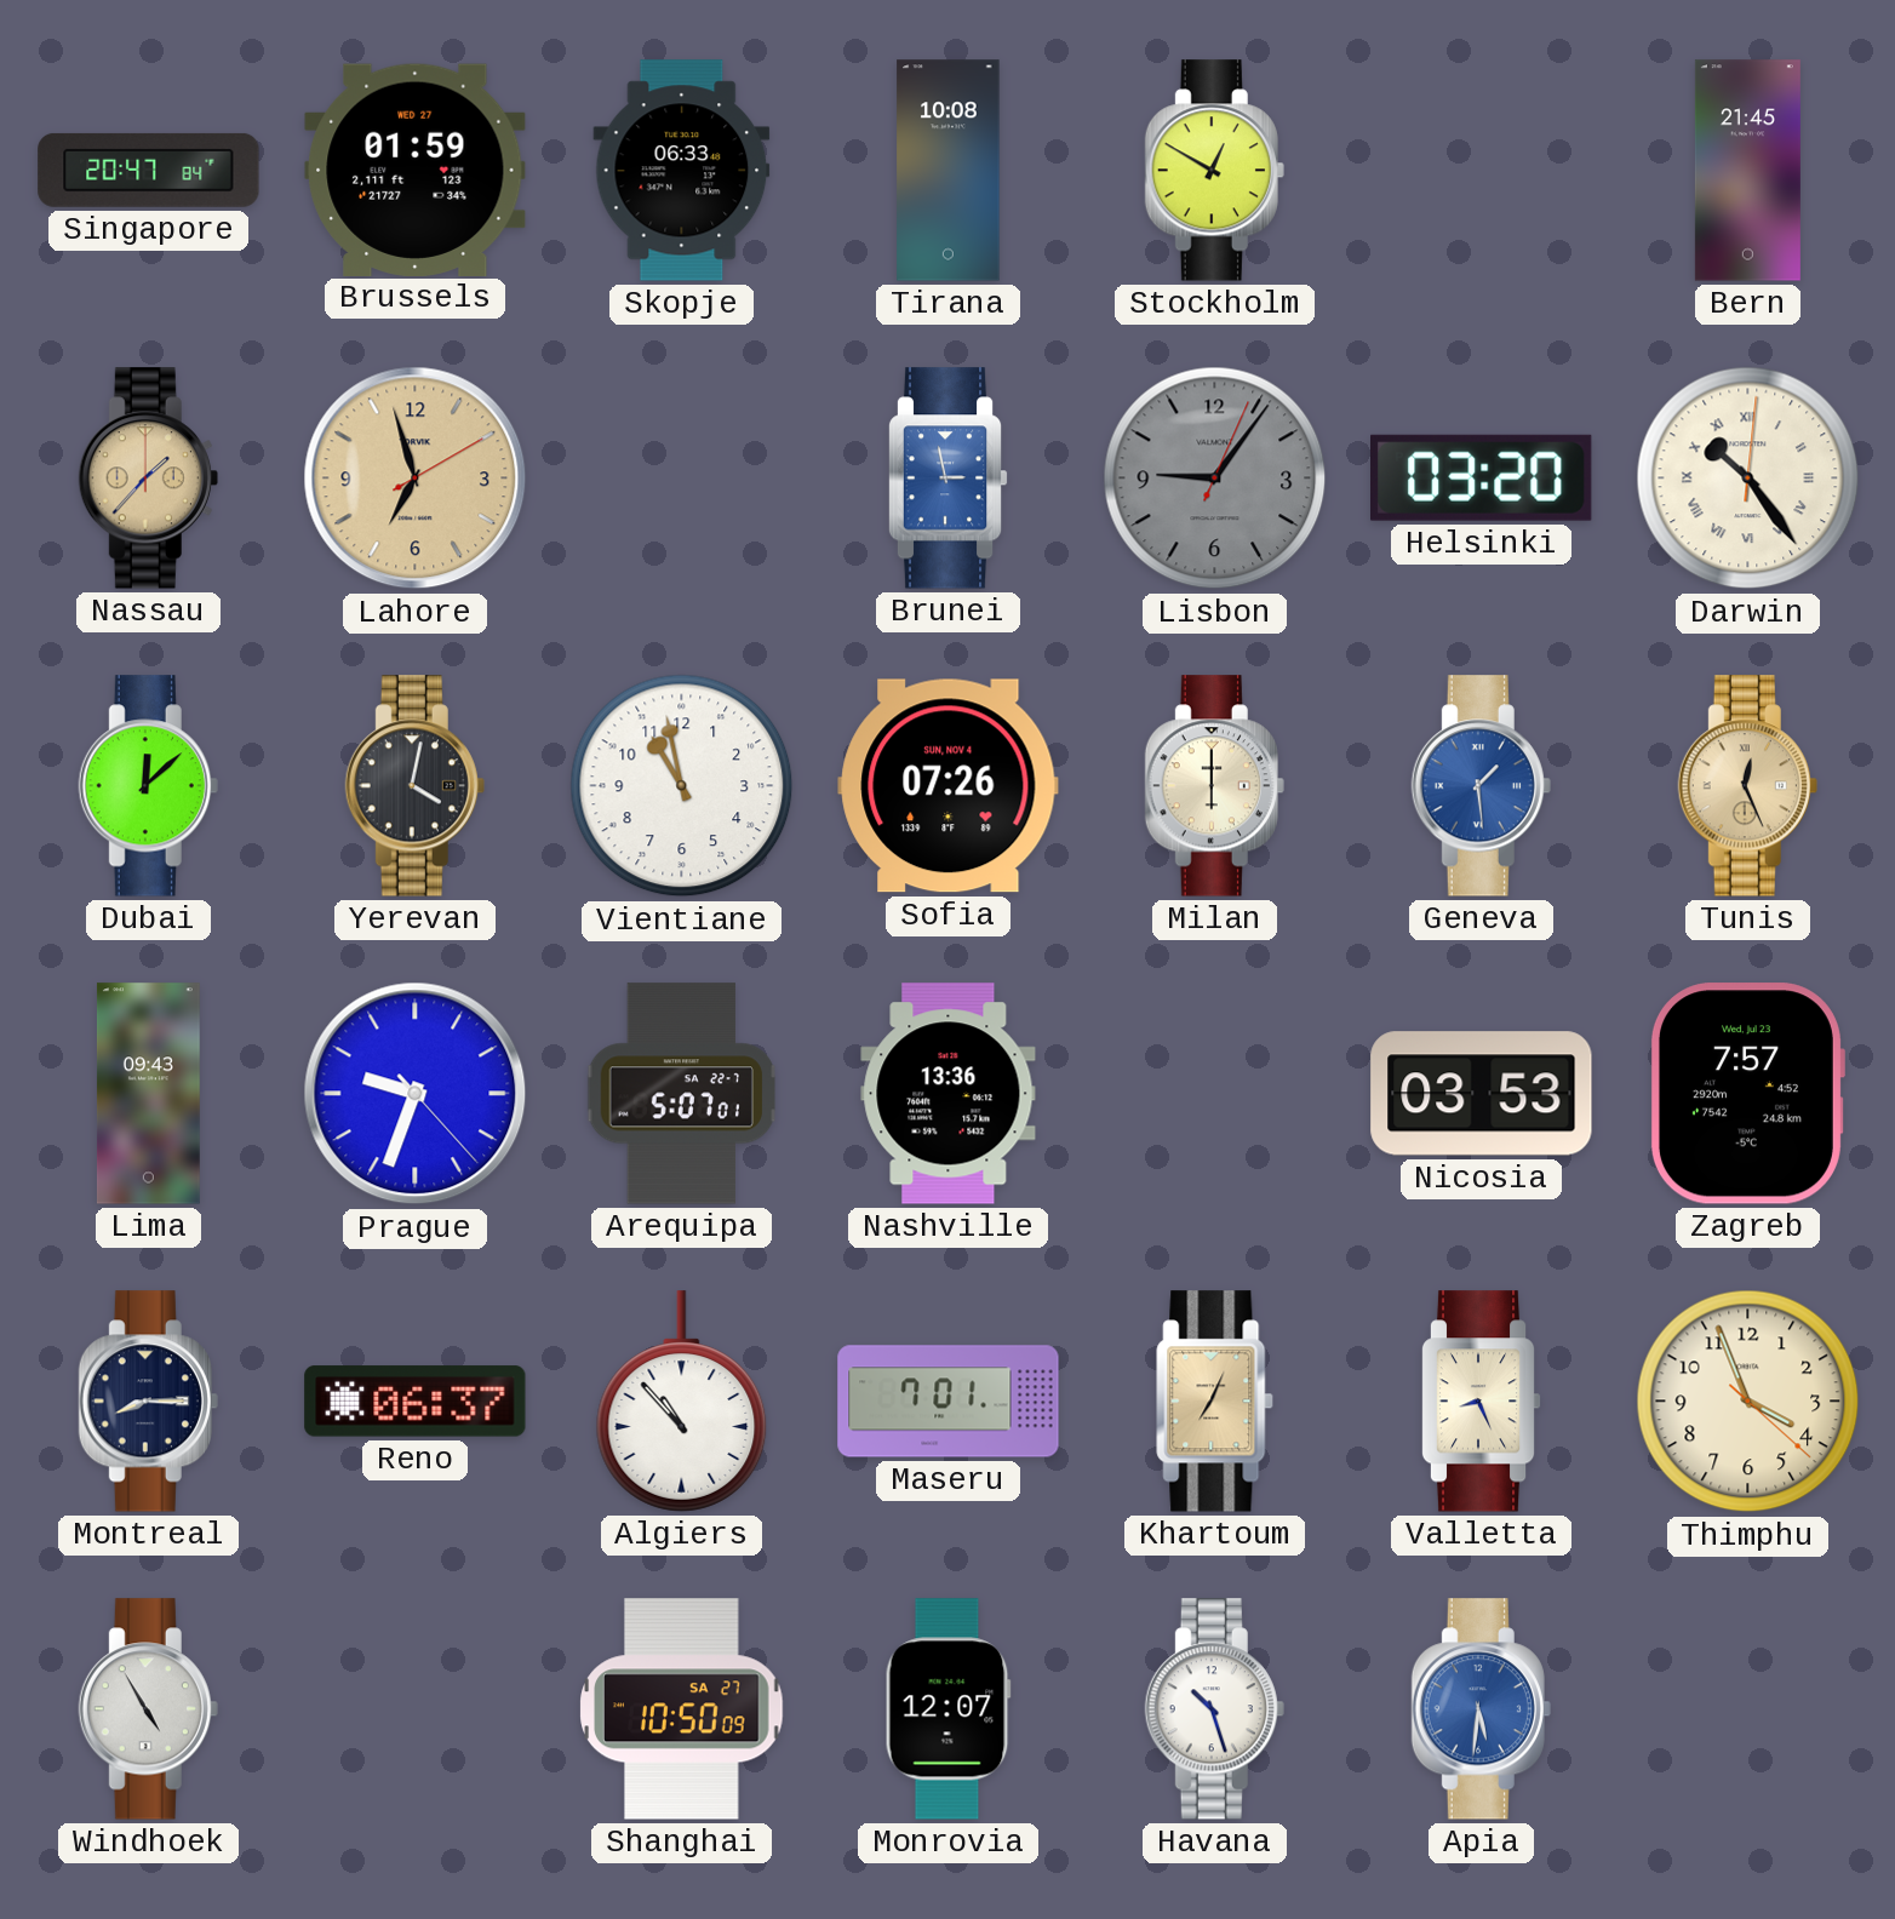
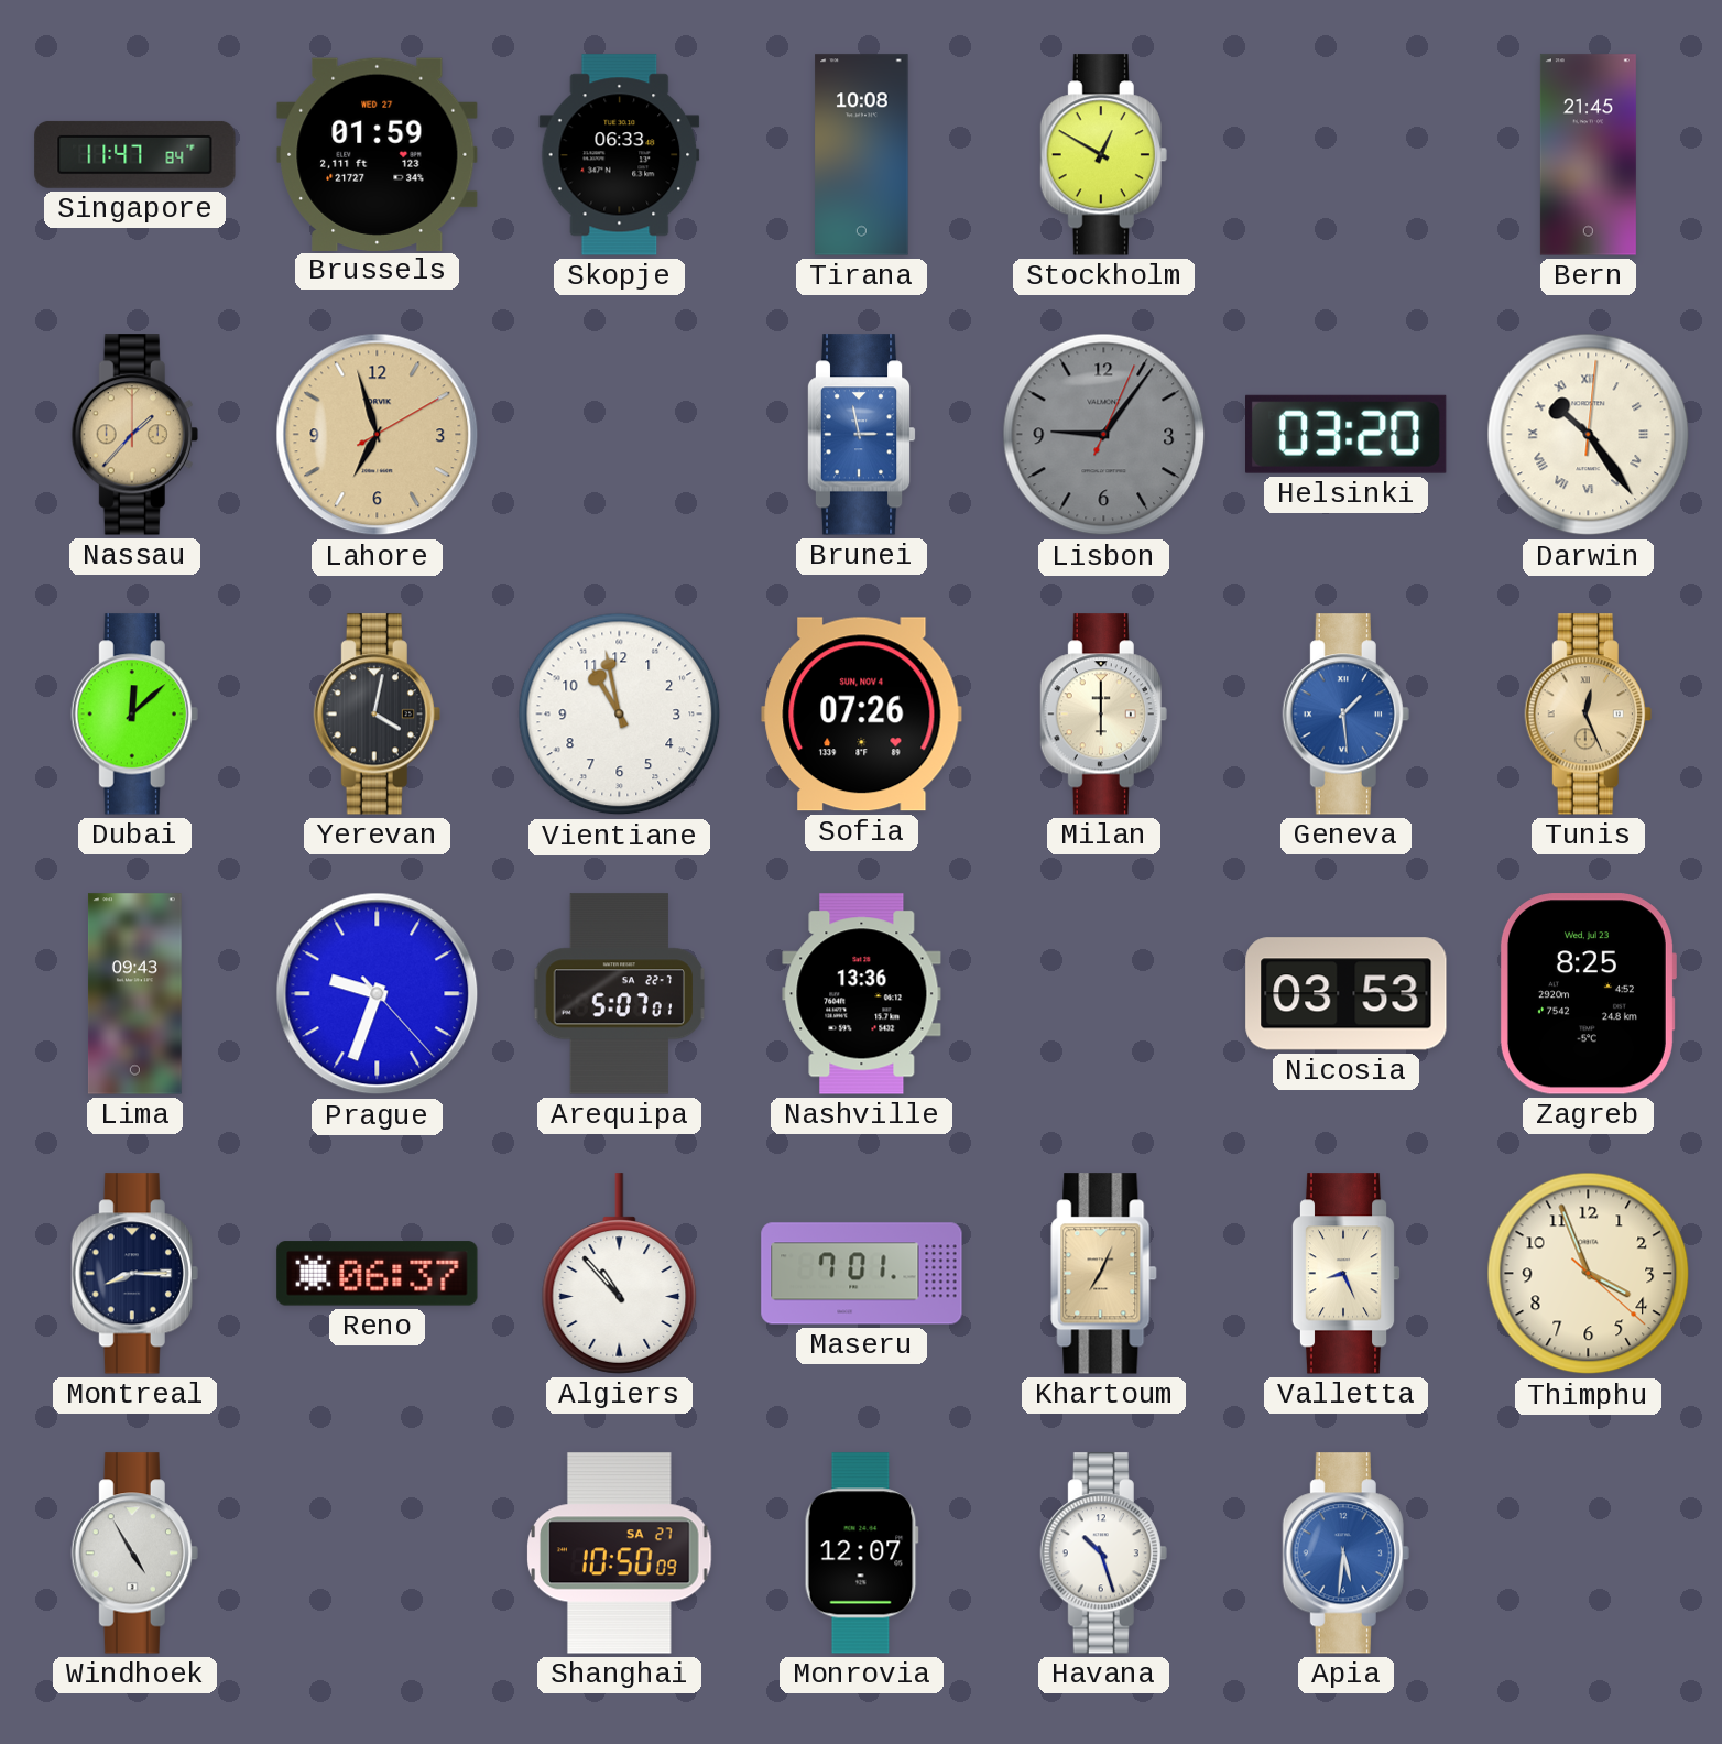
Singapore: 20:47 -> 11:47
Zagreb: 7:57 -> 8:25
